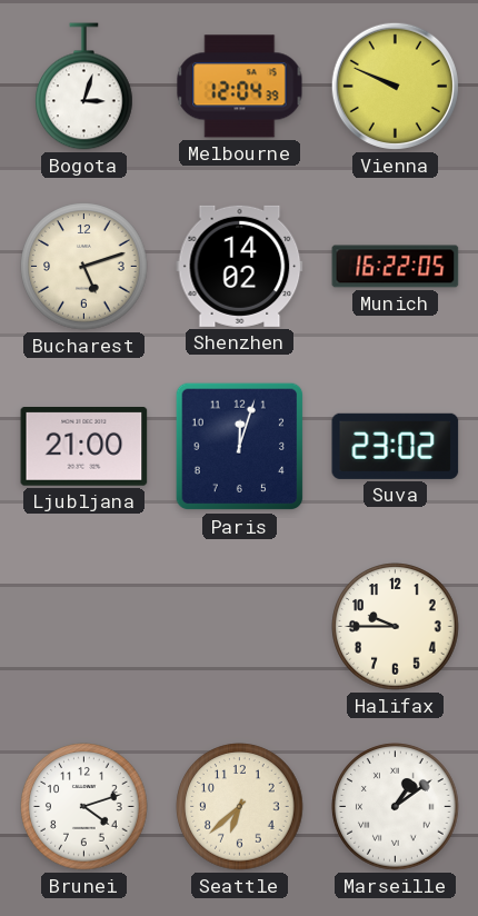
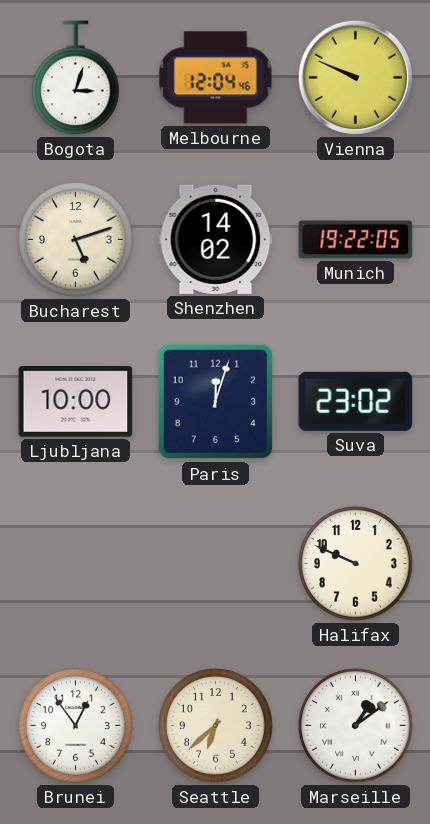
Melbourne: 12:04:39 -> 12:04:46
Munich: 16:22 -> 19:22
Ljubljana: 21:00 -> 10:00
Halifax: 9:45 -> 9:49
Brunei: 4:12 -> 12:54
